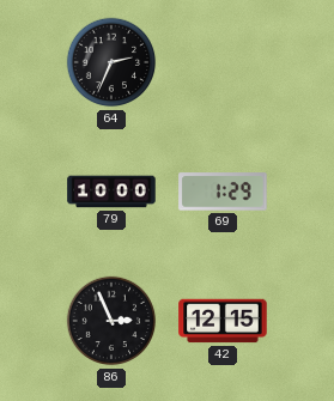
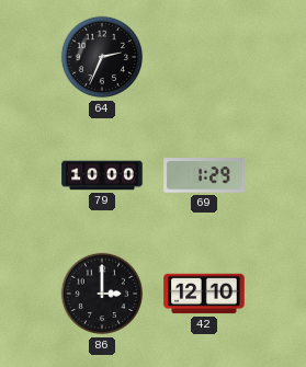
86: 2:56 -> 3:00
42: 12:15 -> 12:10
